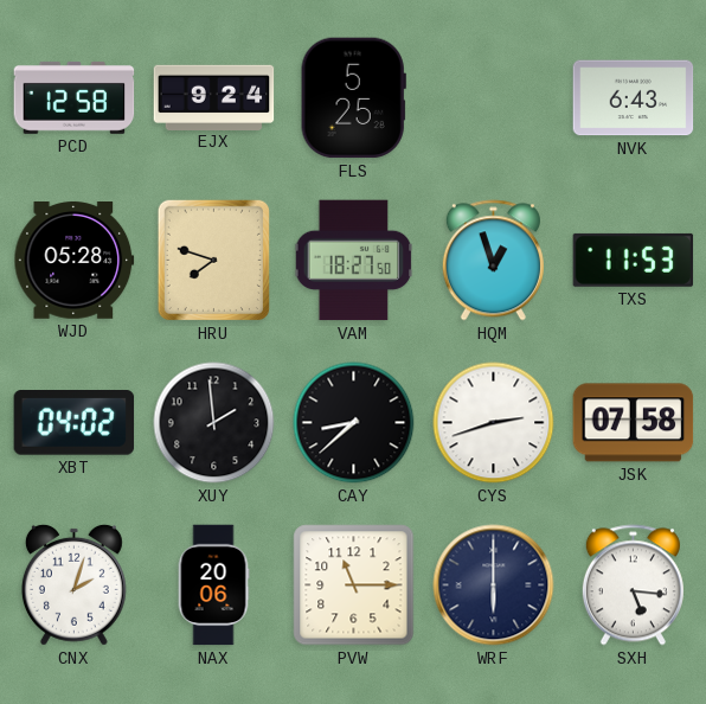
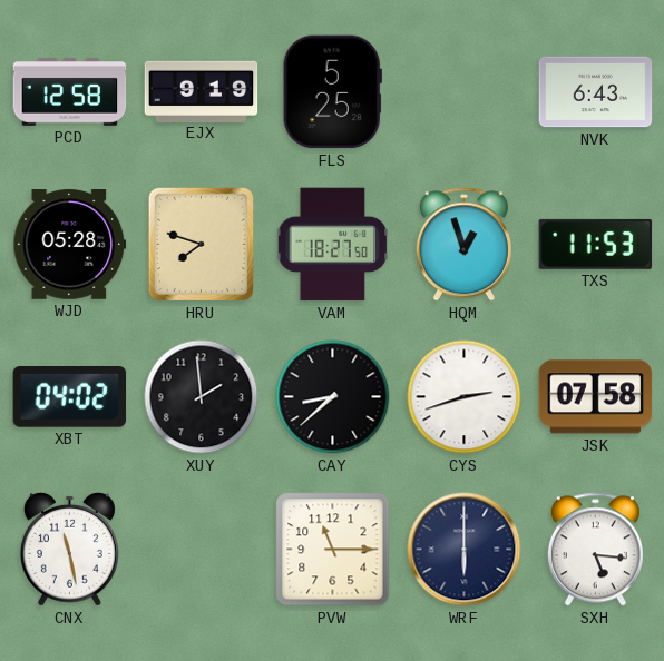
EJX: 9:24 -> 9:19
CNX: 2:03 -> 11:28
NAX: 20:06 -> none
